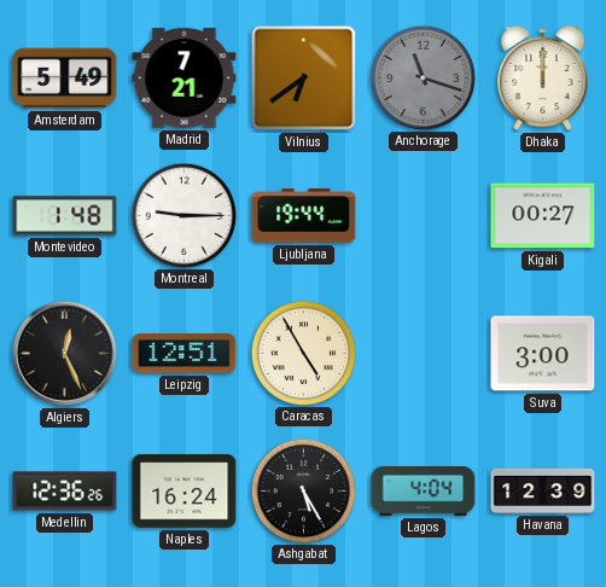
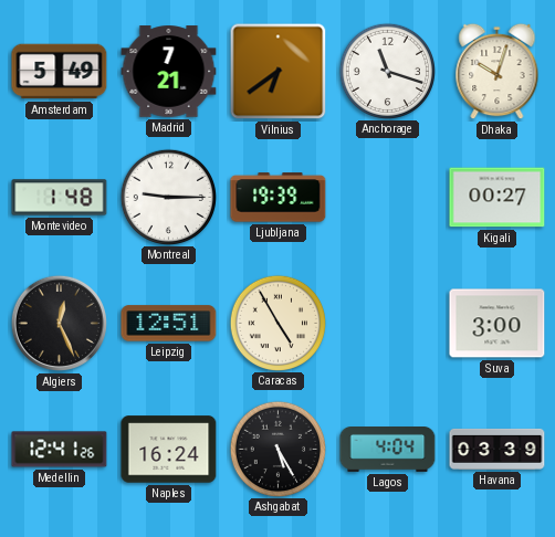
Anchorage dial: grey -> white
Dhaka: 12:00 -> 10:03
Ljubljana: 19:44 -> 19:39
Medellin: 12:36 -> 12:41
Havana: 12:39 -> 03:39
